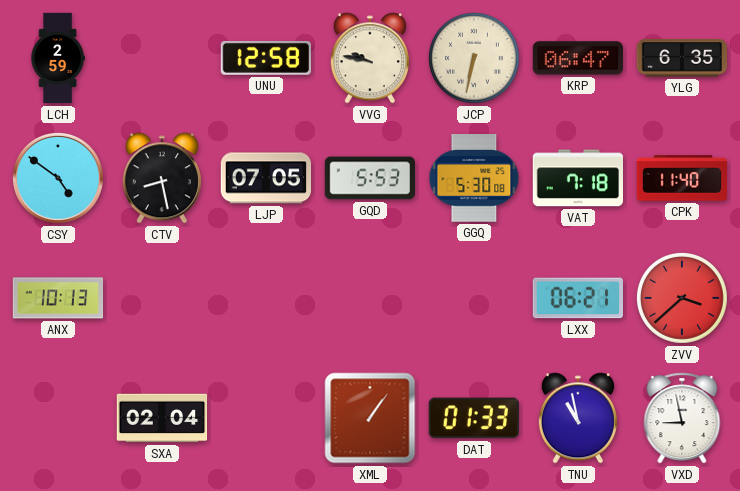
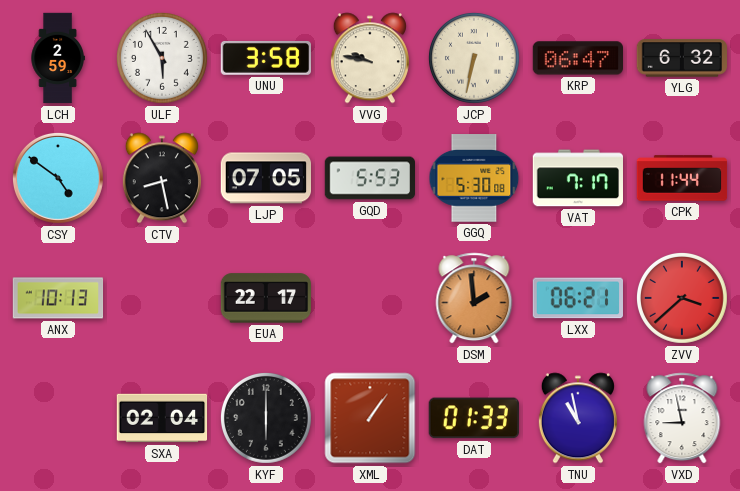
ULF: none -> 5:55
UNU: 12:58 -> 3:58
YLG: 6:35 -> 6:32
VAT: 7:18 -> 7:17
CPK: 11:40 -> 11:44
EUA: none -> 22:17
DSM: none -> 1:59
KYF: none -> 6:00
